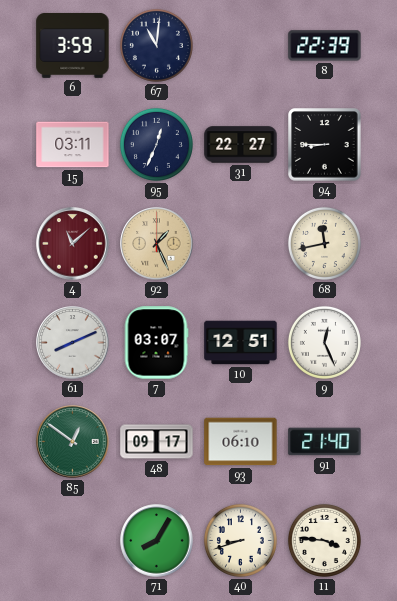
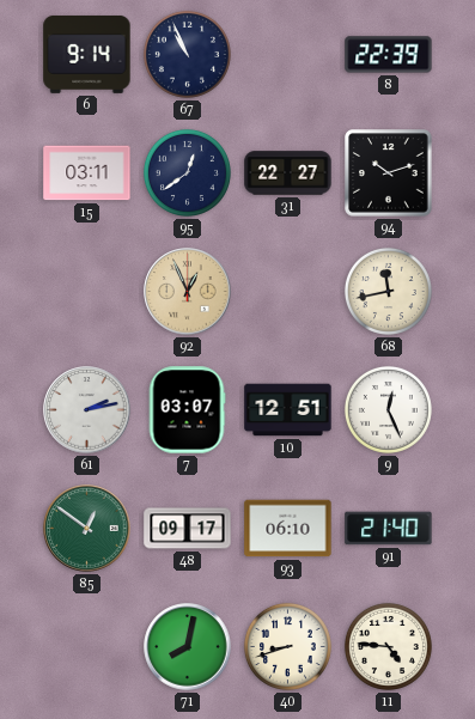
6: 3:59 -> 9:14
67: 11:01 -> 10:56
95: 12:34 -> 12:39
94: 8:45 -> 10:12
4: 11:08 -> none
92: 1:26 -> 12:56
61: 8:11 -> 2:13
71: 8:05 -> 8:02
11: 3:46 -> 4:46
